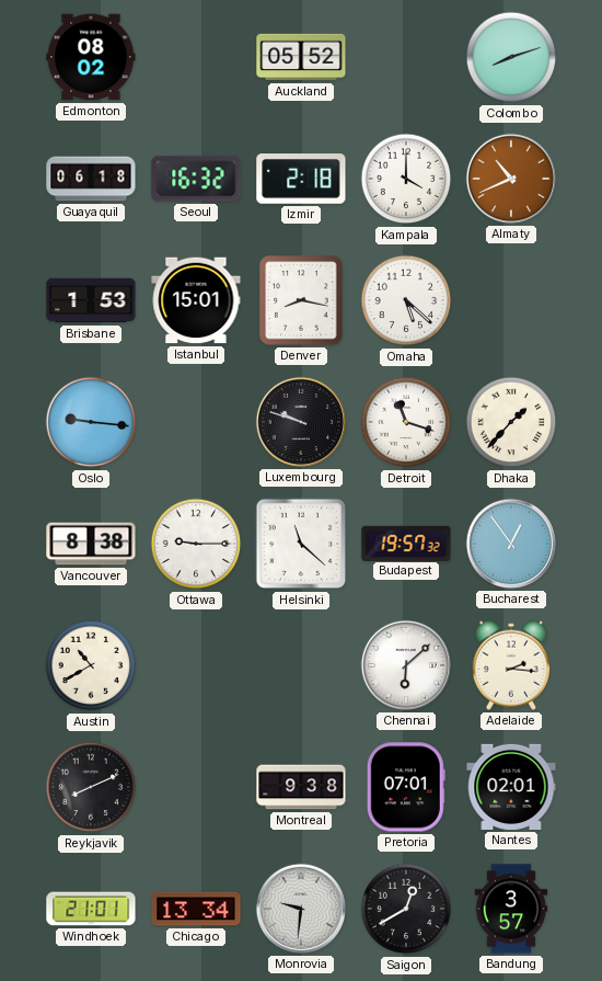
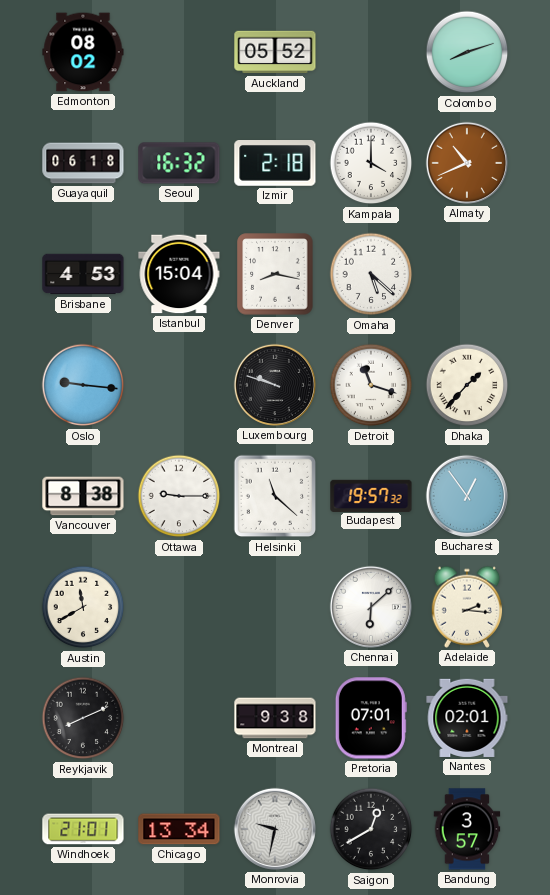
Brisbane: 1:53 -> 4:53
Istanbul: 15:01 -> 15:04
Austin: 10:40 -> 11:40
Monrovia: 9:31 -> 9:32
